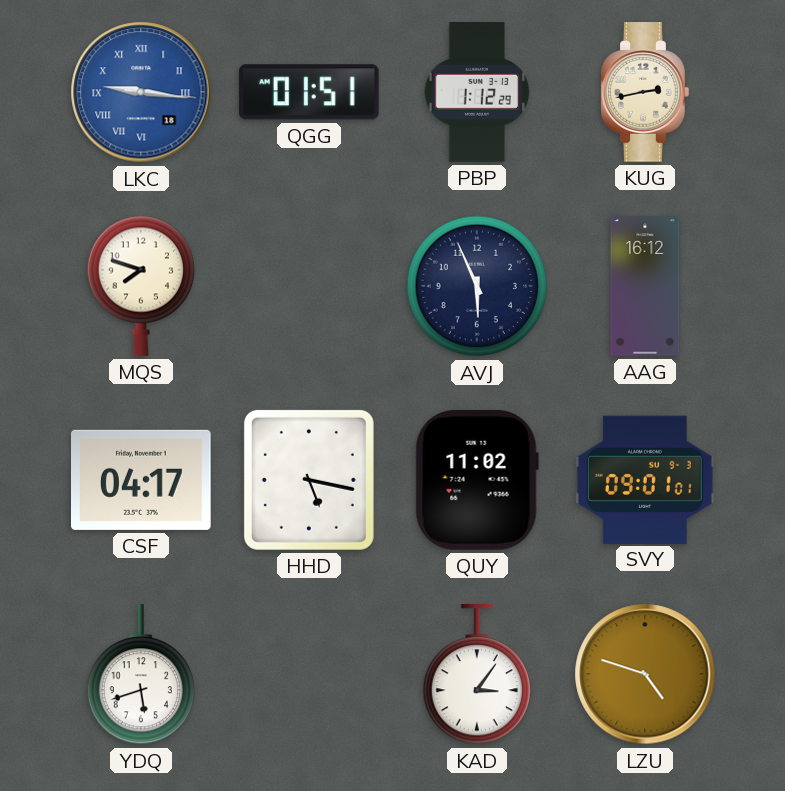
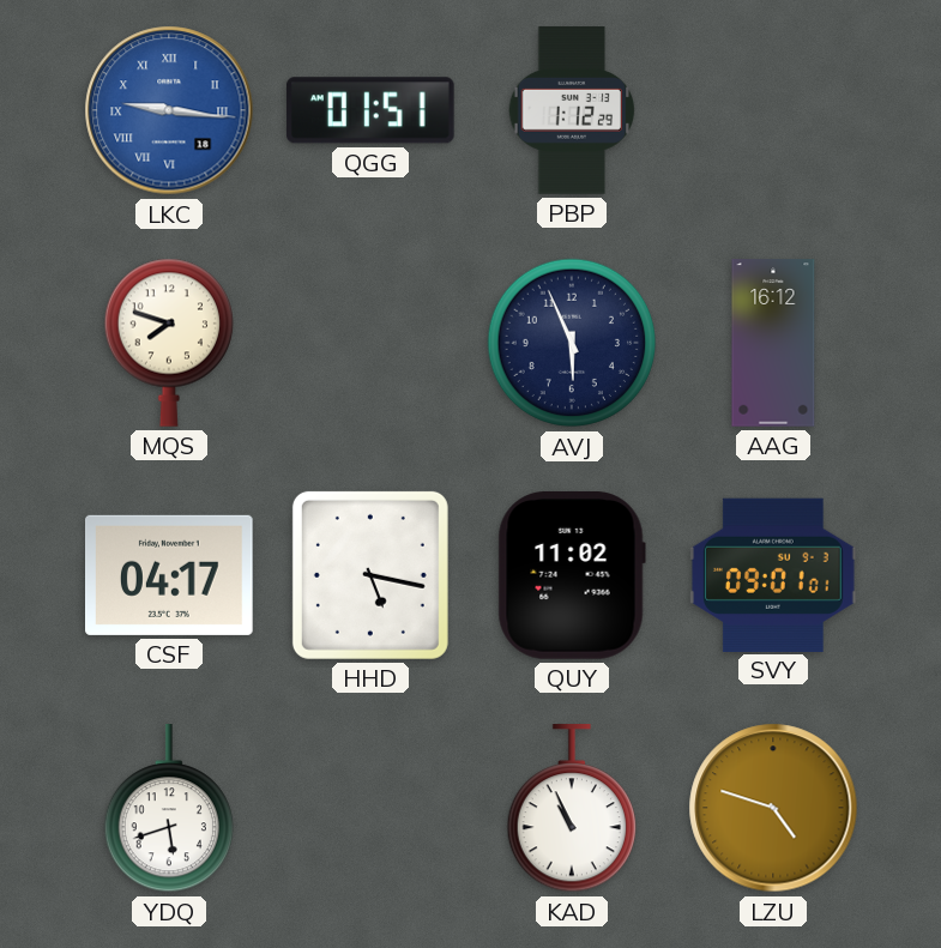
KUG: 2:43 -> none
KAD: 3:06 -> 10:56
